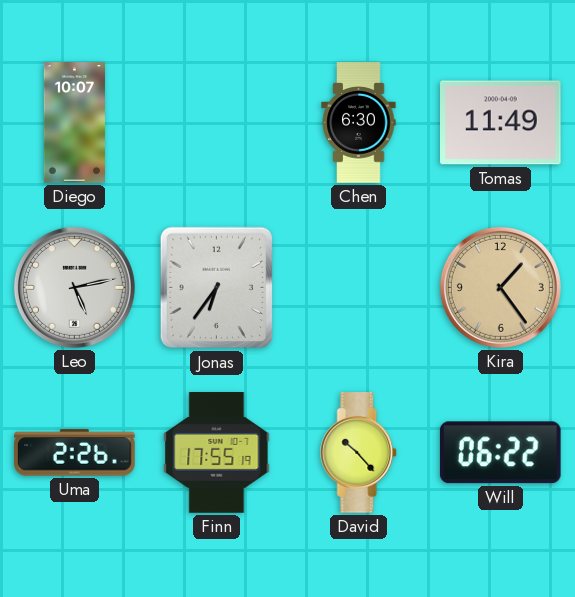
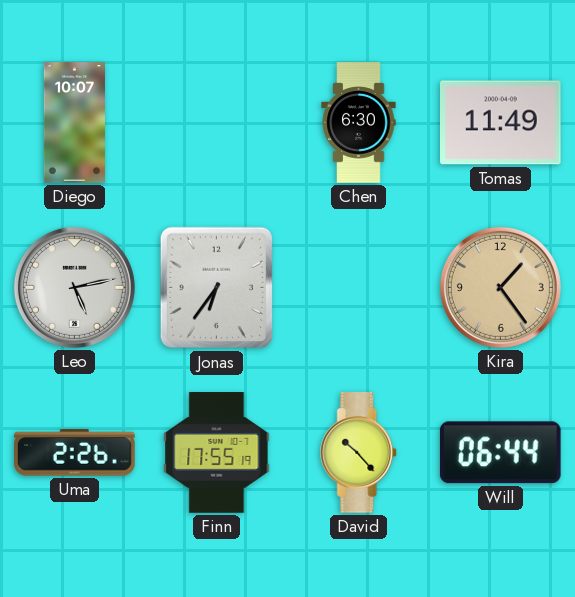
Will: 06:22 -> 06:44
